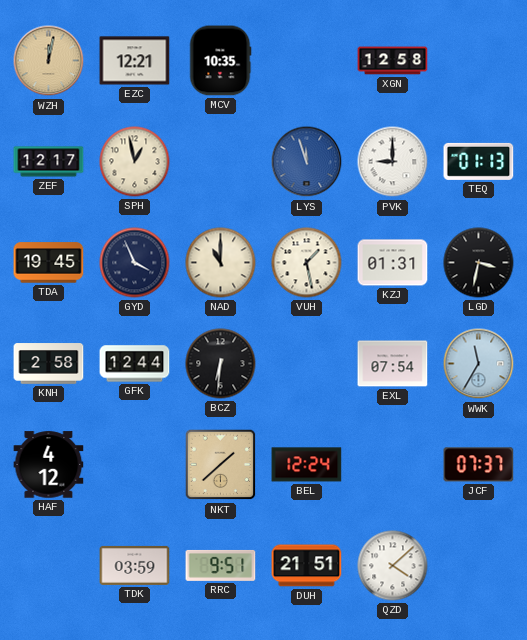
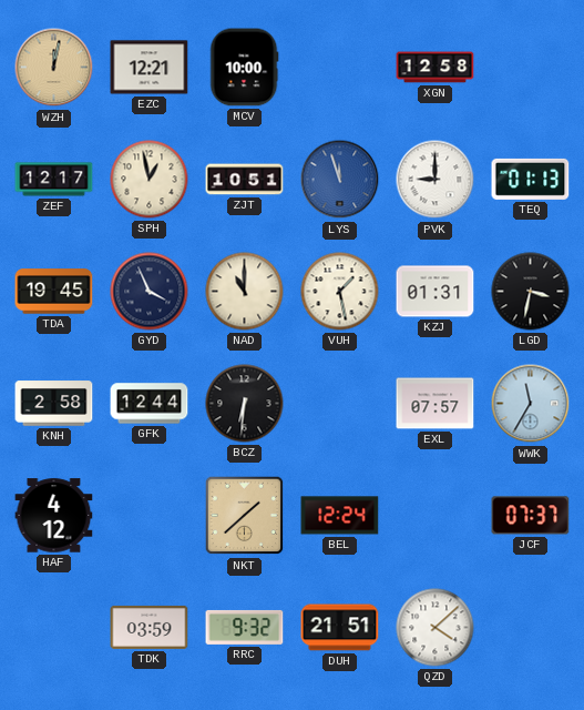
MCV: 10:35 -> 10:00
ZJT: none -> 10:51
EXL: 07:54 -> 07:57
RRC: 9:51 -> 9:32
